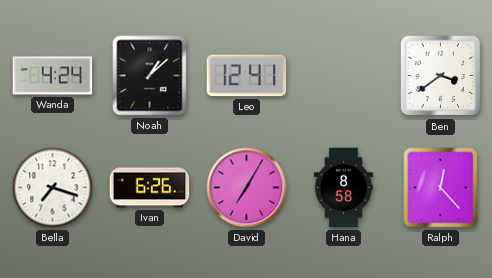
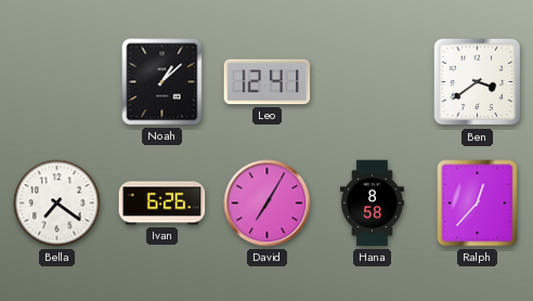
Wanda: 4:24 -> none
Bella: 7:18 -> 7:21
Ralph: 12:23 -> 12:37
